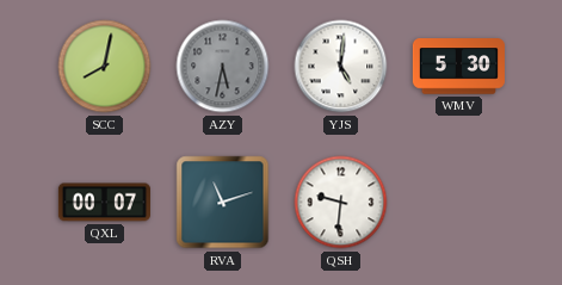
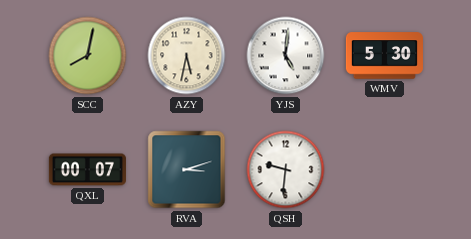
AZY dial: grey -> cream
RVA: 11:12 -> 3:12
